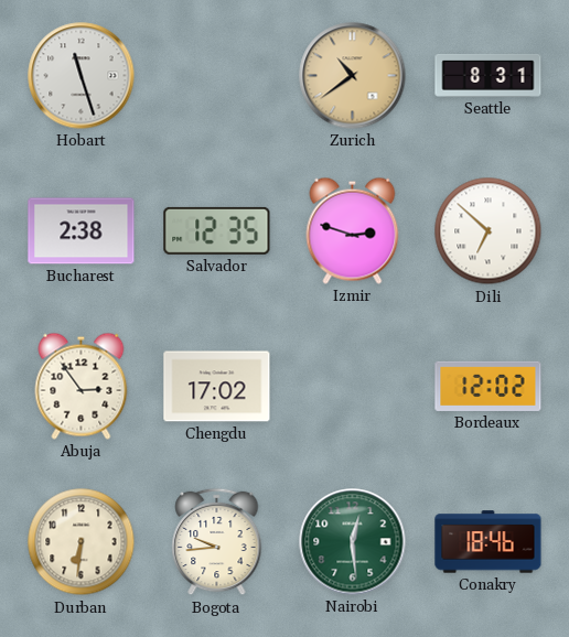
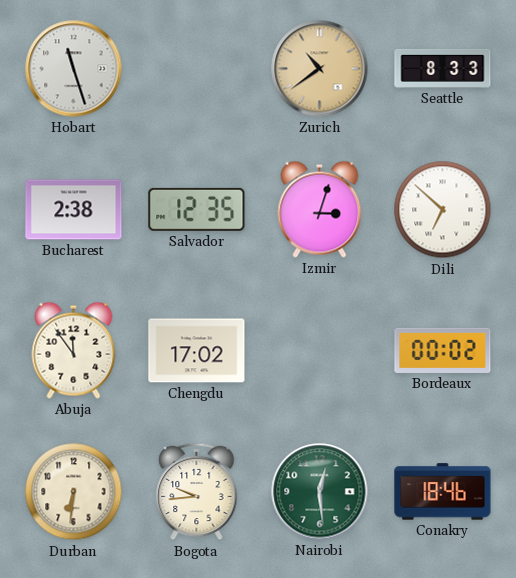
Seattle: 8:31 -> 8:33
Izmir: 2:48 -> 3:03
Abuja: 2:54 -> 11:54
Bordeaux: 12:02 -> 00:02
